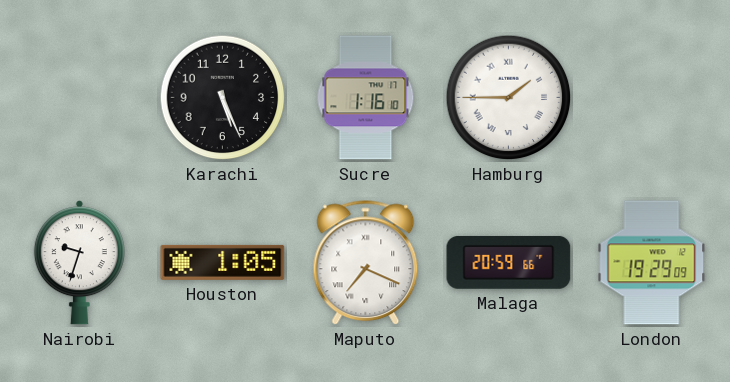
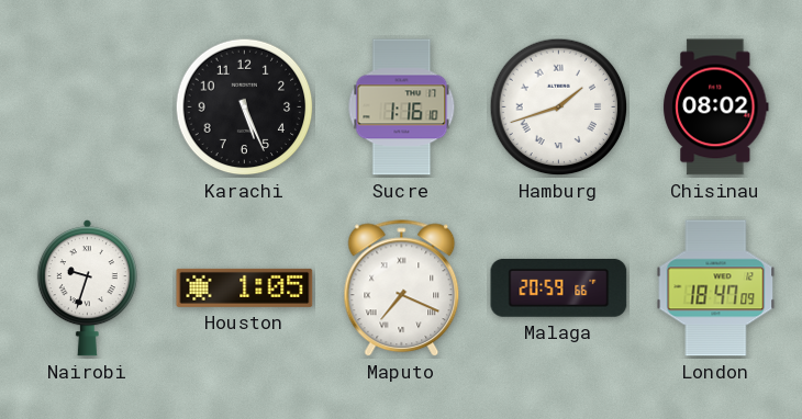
Hamburg: 1:45 -> 1:42
Chisinau: none -> 08:02
London: 19:29 -> 18:47
